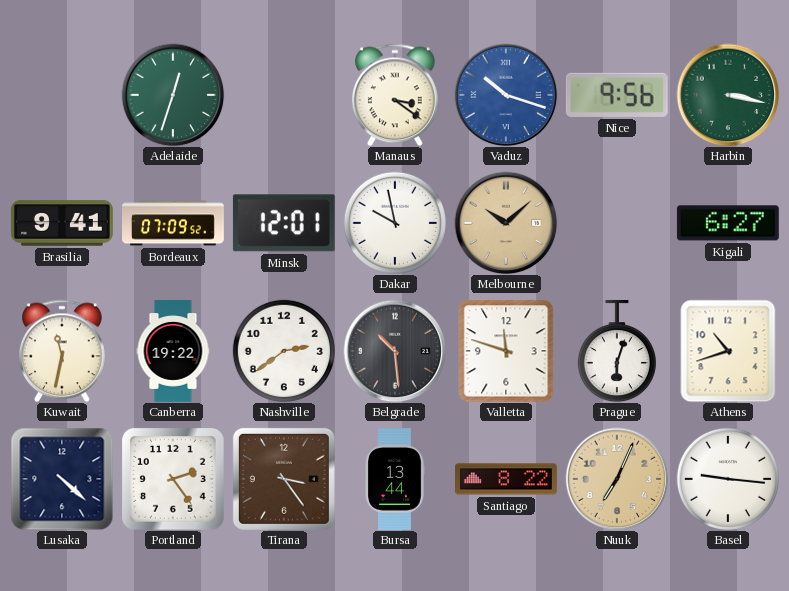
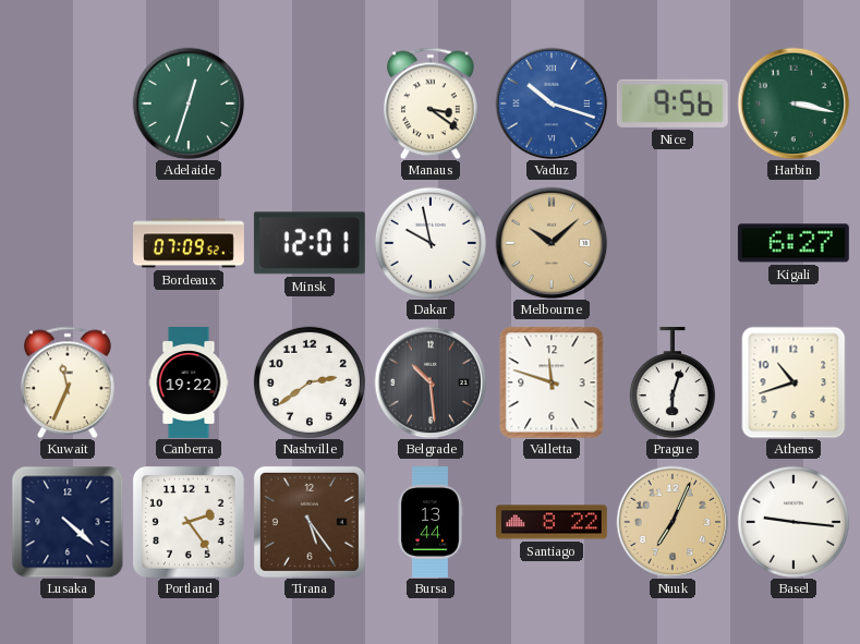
Brasilia: 9:41 -> none
Kuwait: 11:32 -> 11:34
Tirana: 3:24 -> 5:24
